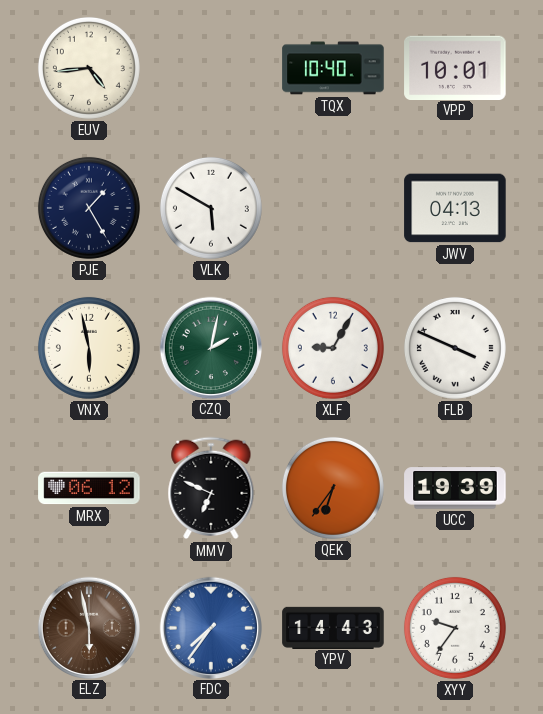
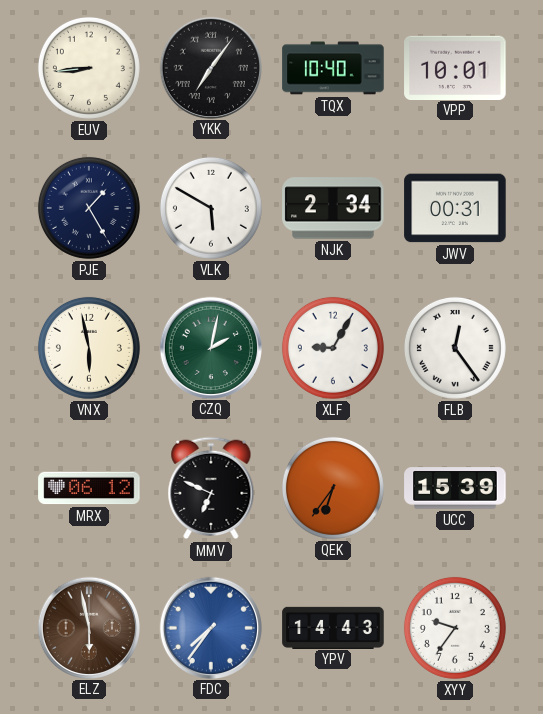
EUV: 4:44 -> 8:44
YKK: none -> 7:06
NJK: none -> 2:34
JWV: 04:13 -> 00:31
FLB: 3:49 -> 12:24
UCC: 19:39 -> 15:39
